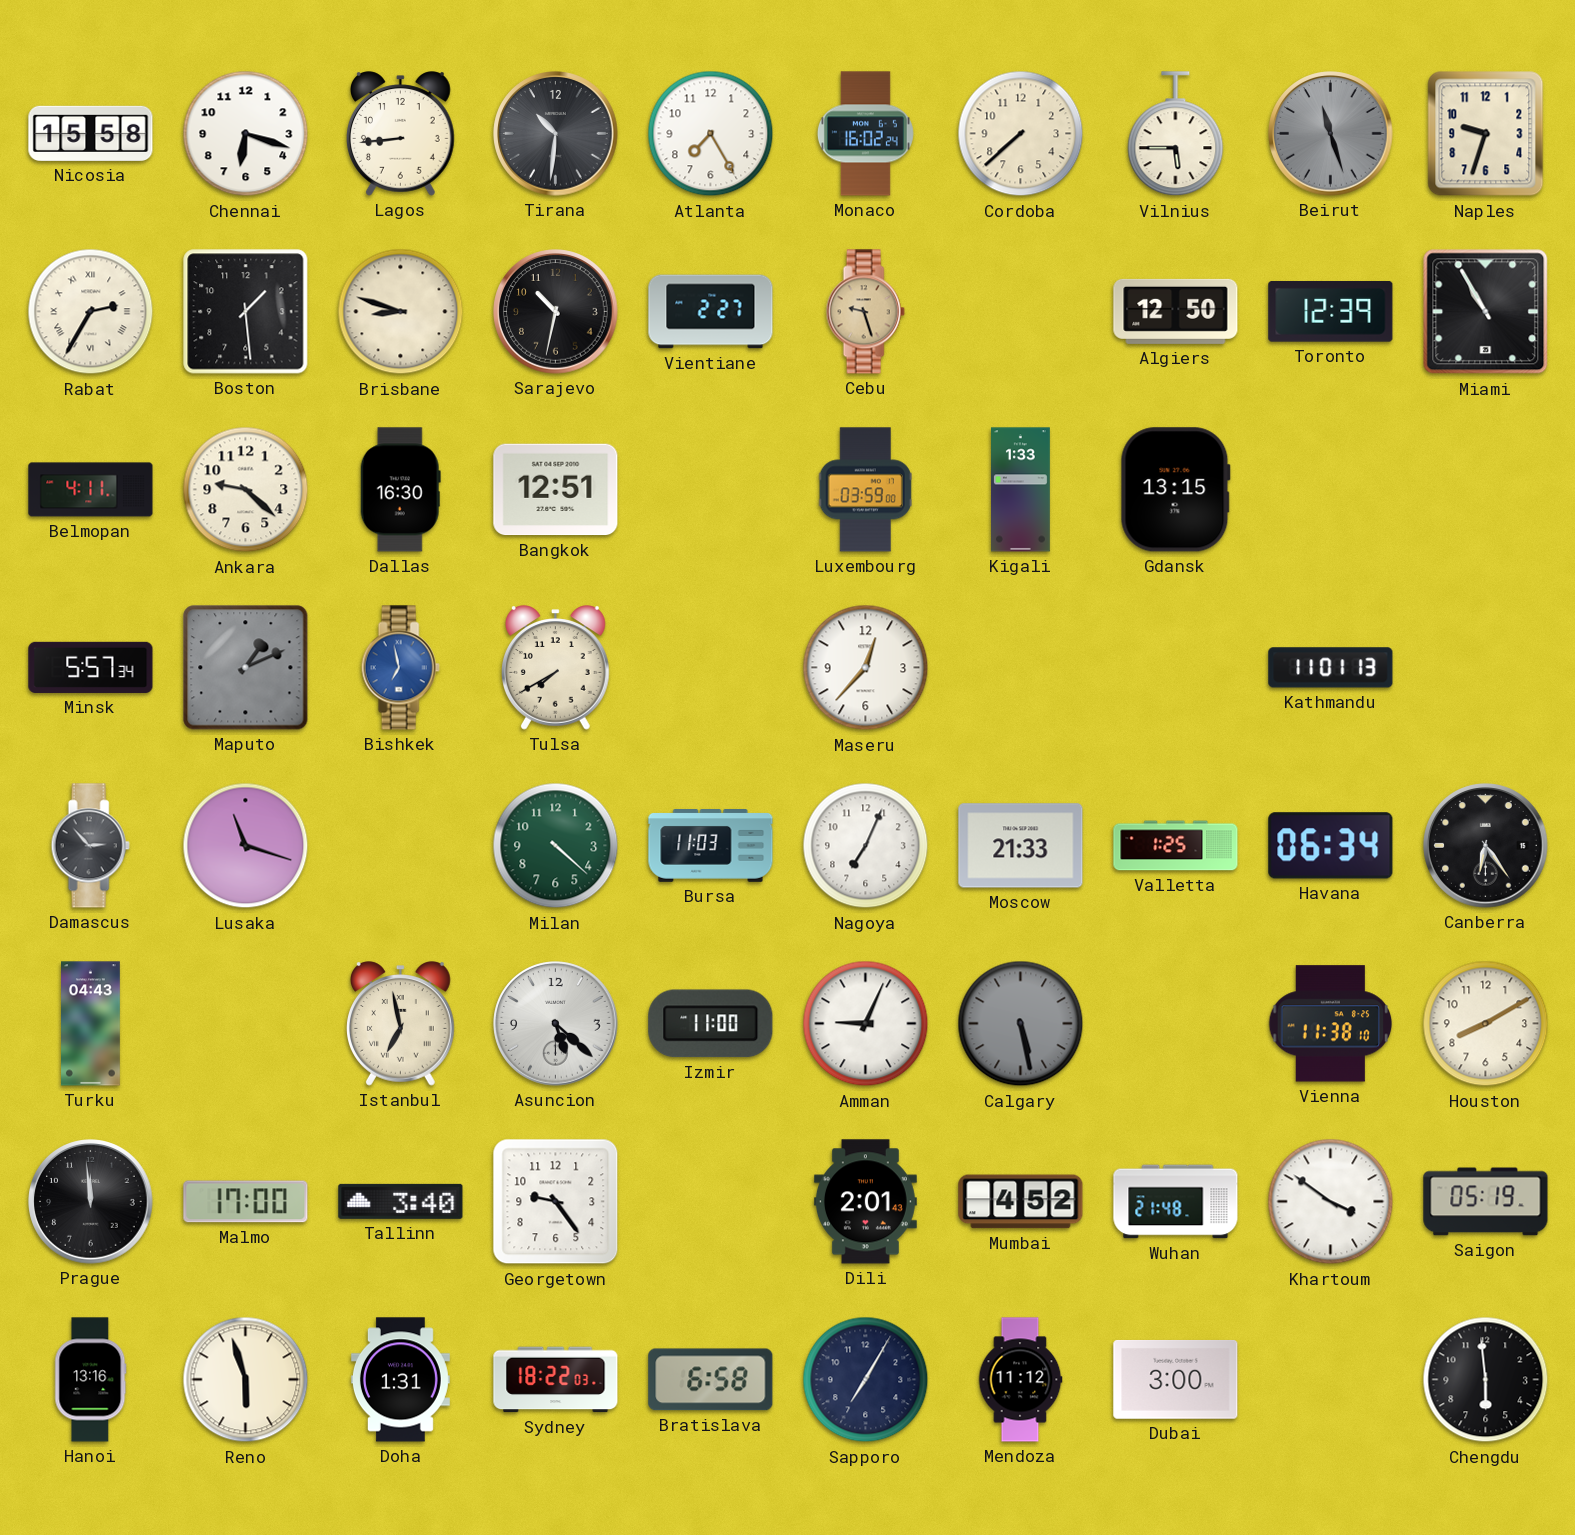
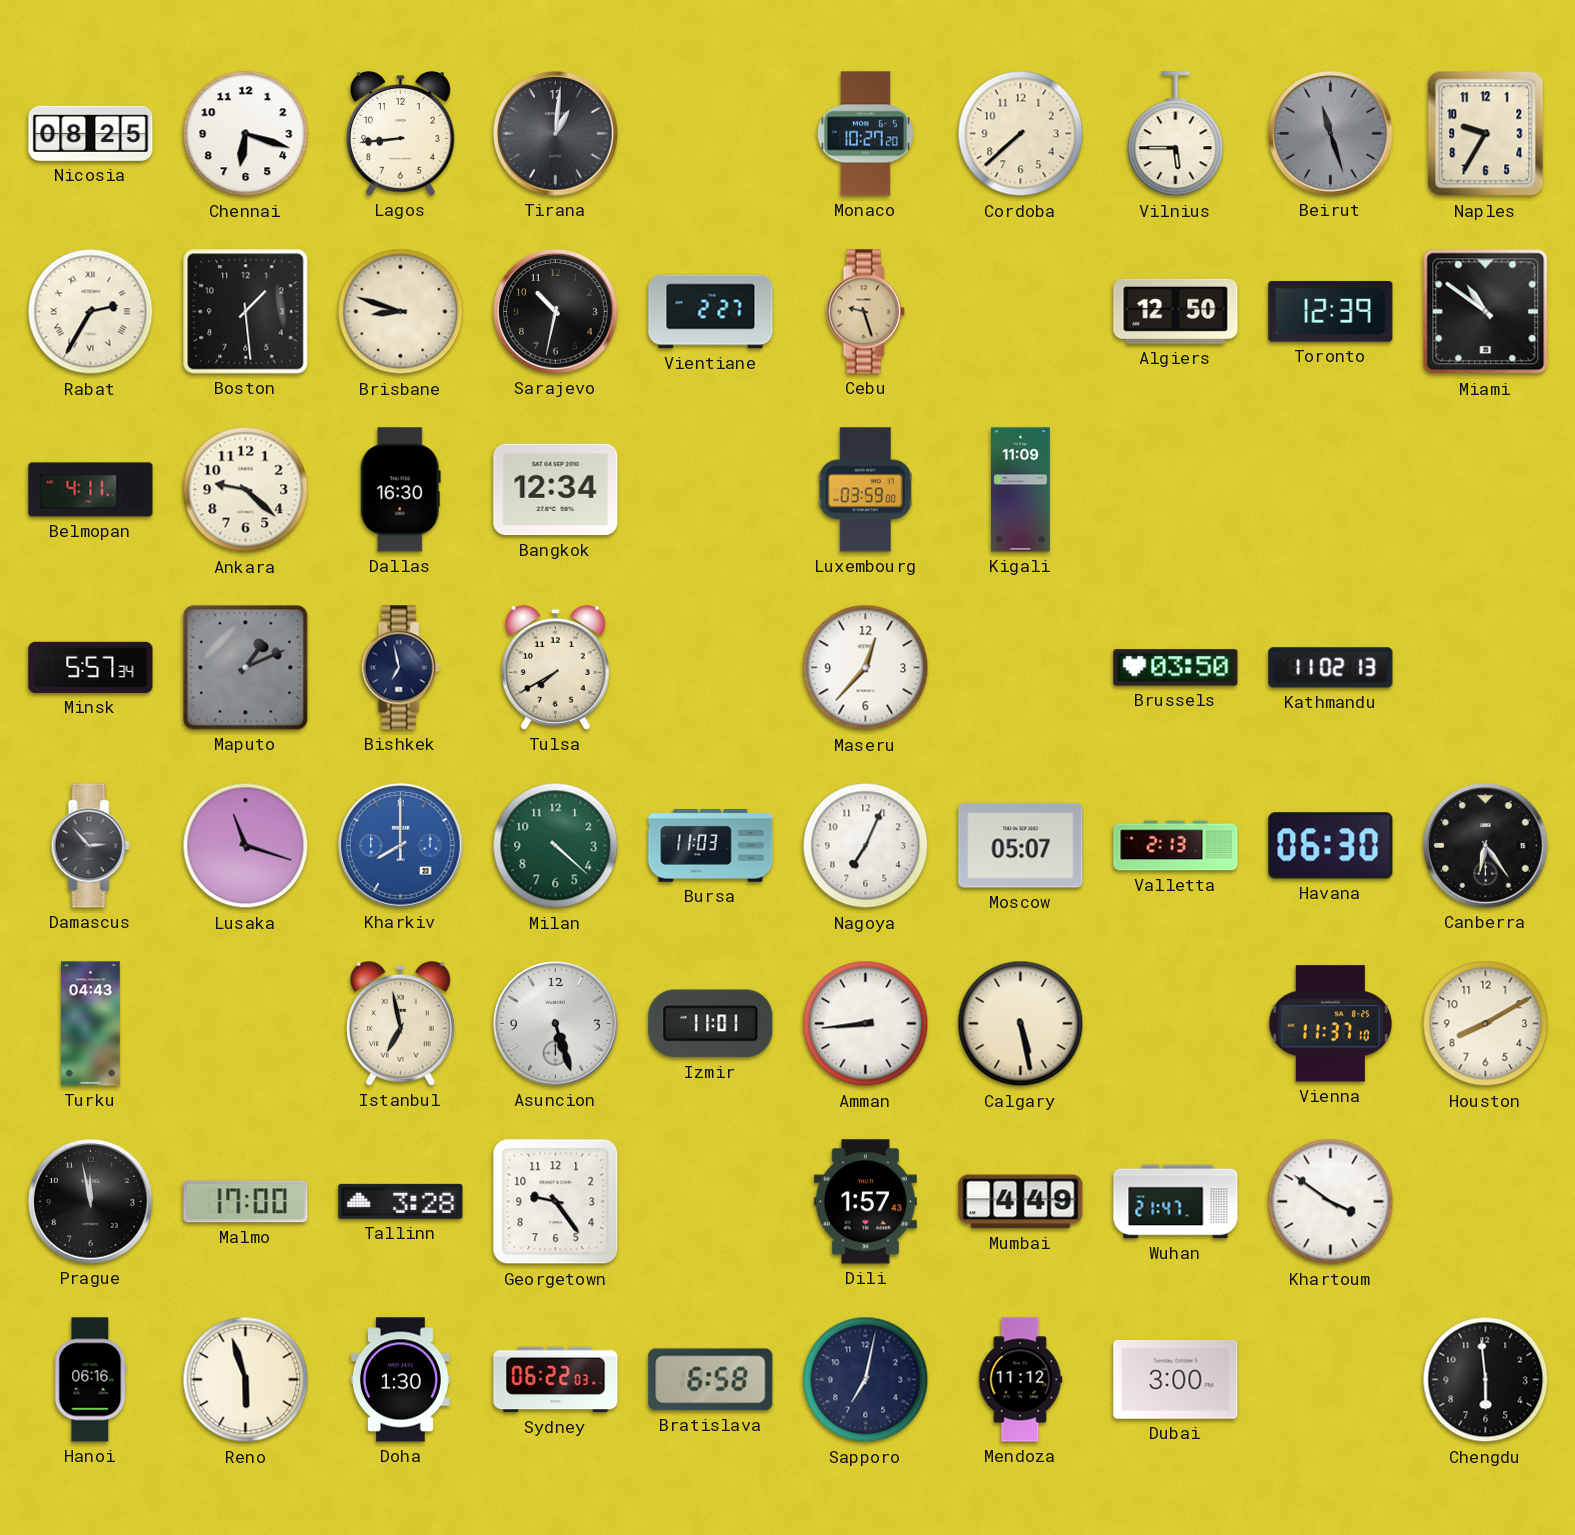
Nicosia: 15:58 -> 08:25
Tirana: 10:31 -> 1:01
Atlanta: 7:25 -> none
Monaco: 16:02 -> 10:27
Naples: 9:33 -> 9:35
Miami: 10:55 -> 10:51
Bangkok: 12:51 -> 12:34
Kigali: 1:33 -> 11:09
Gdansk: 13:15 -> none
Bishkek dial: blue -> navy
Brussels: none -> 03:50
Kathmandu: 11:01 -> 11:02
Kharkiv: none -> 8:00
Moscow: 21:33 -> 05:07
Valletta: 1:25 -> 2:13
Havana: 06:34 -> 06:30
Asuncion: 5:22 -> 5:27
Izmir: 11:00 -> 11:01
Amman: 9:04 -> 8:44
Calgary dial: grey -> cream
Vienna: 11:38 -> 11:37
Prague: 11:59 -> 11:58
Tallinn: 3:40 -> 3:28
Dili: 2:01 -> 1:57
Mumbai: 4:52 -> 4:49
Wuhan: 21:48 -> 21:47
Saigon: 05:19 -> none
Hanoi: 13:16 -> 06:16
Doha: 1:31 -> 1:30
Sydney: 18:22 -> 06:22
Sapporo: 7:05 -> 7:02
